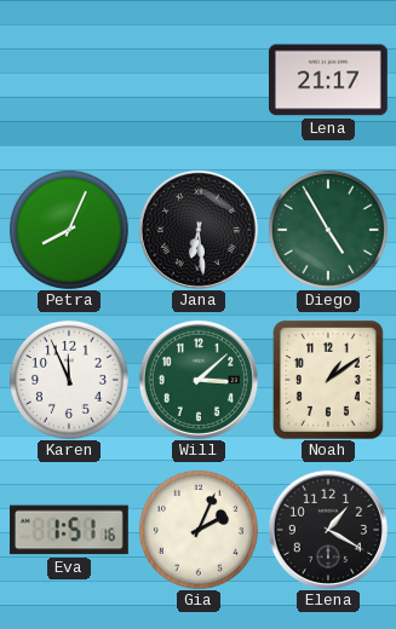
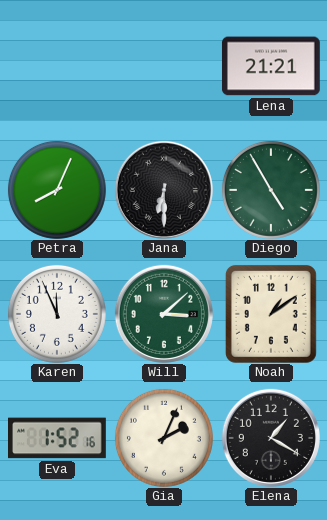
Lena: 21:17 -> 21:21
Jana: 6:29 -> 6:30
Eva: 1:51 -> 1:52
